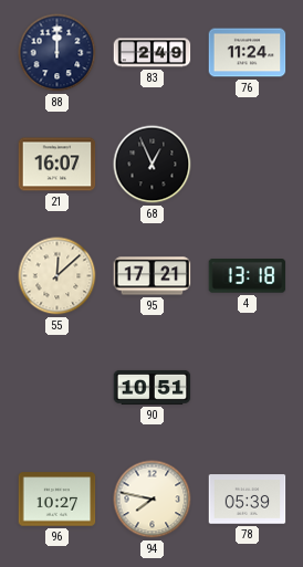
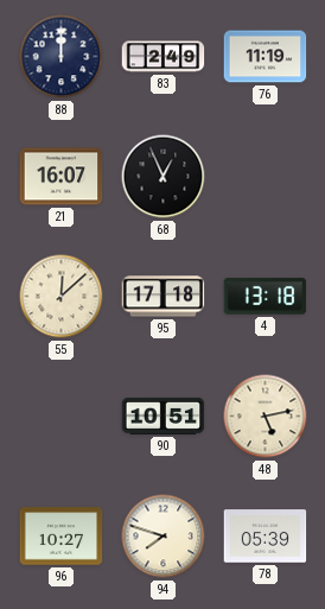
76: 11:24 -> 11:19
95: 17:21 -> 17:18
48: none -> 5:13
94: 7:47 -> 7:48
